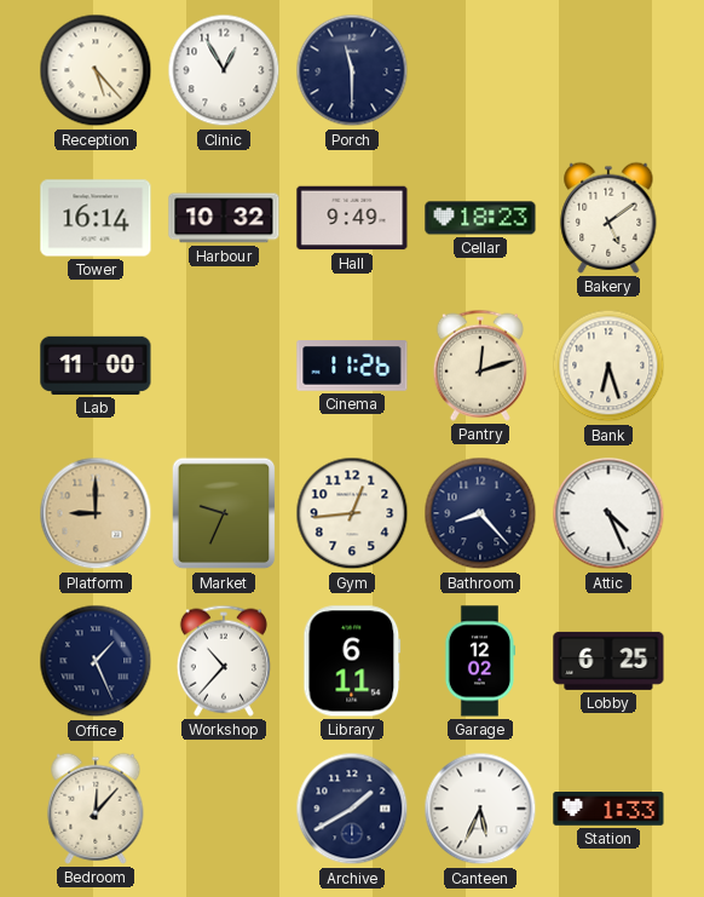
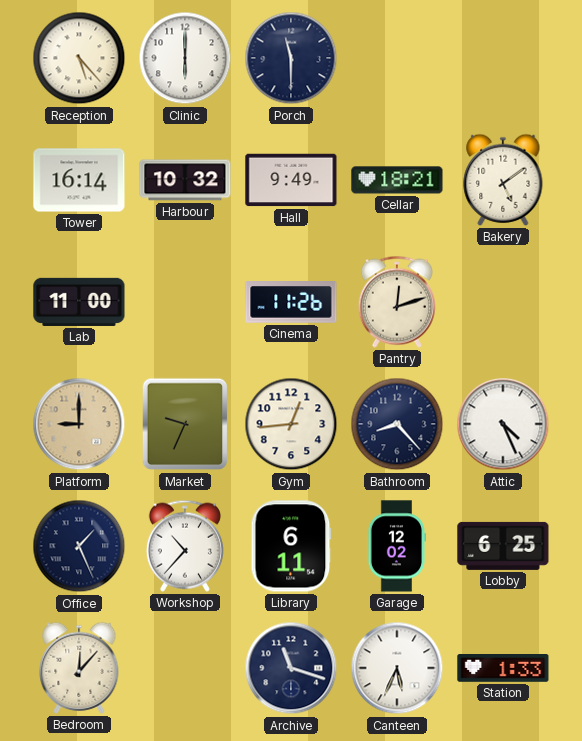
Clinic: 12:55 -> 6:00
Cellar: 18:23 -> 18:21
Bank: 6:27 -> none
Archive: 1:40 -> 11:18
